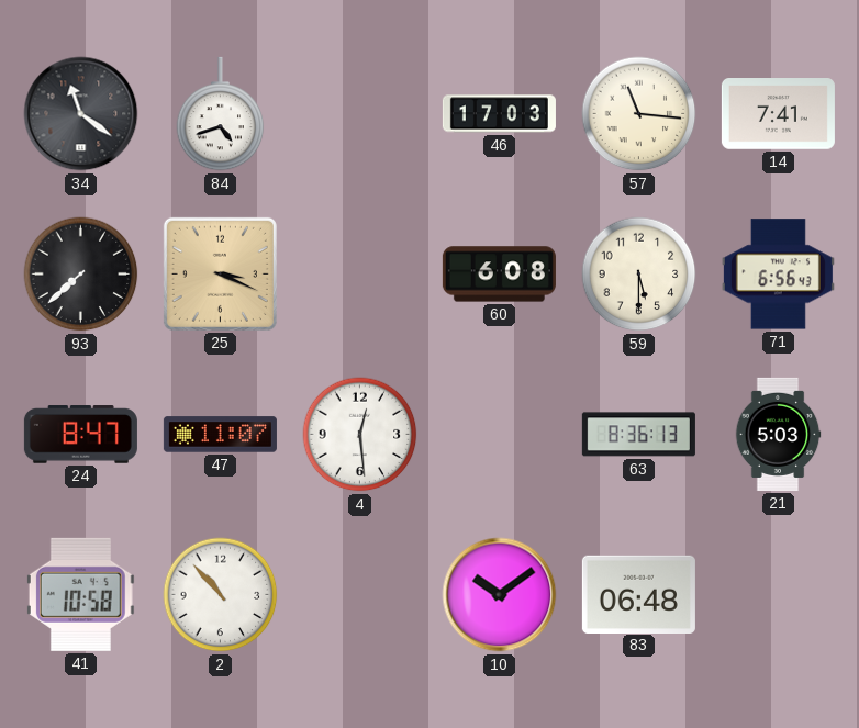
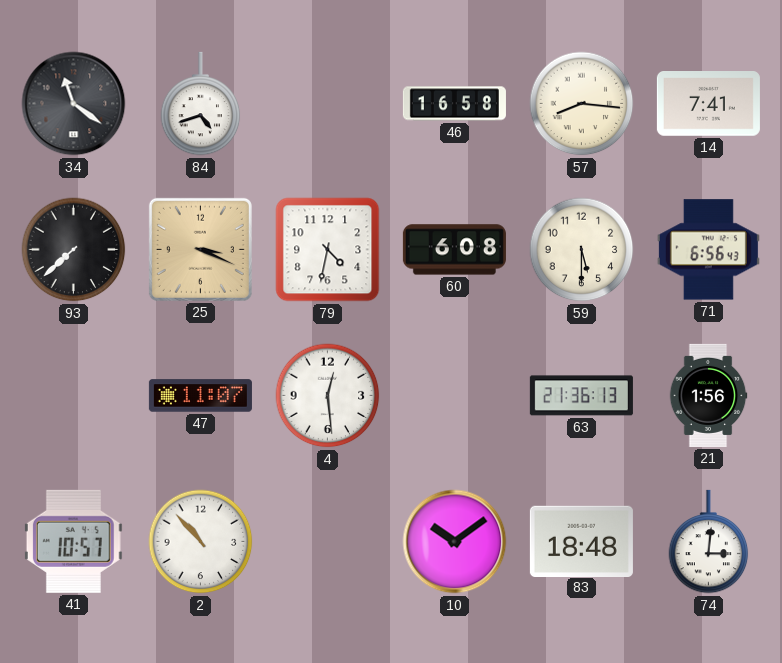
46: 17:03 -> 16:58
57: 11:16 -> 8:16
79: none -> 4:32
24: 8:47 -> none
63: 8:36 -> 21:36
21: 5:03 -> 1:56
41: 10:58 -> 10:57
83: 06:48 -> 18:48
74: none -> 3:01
